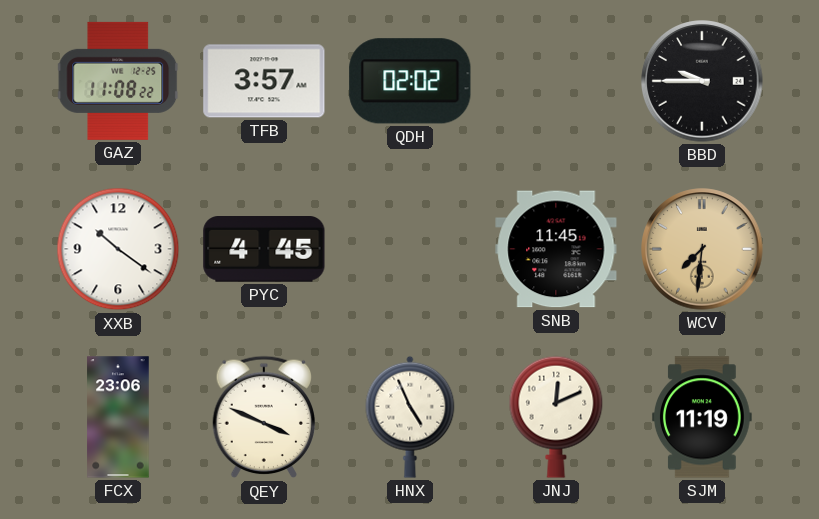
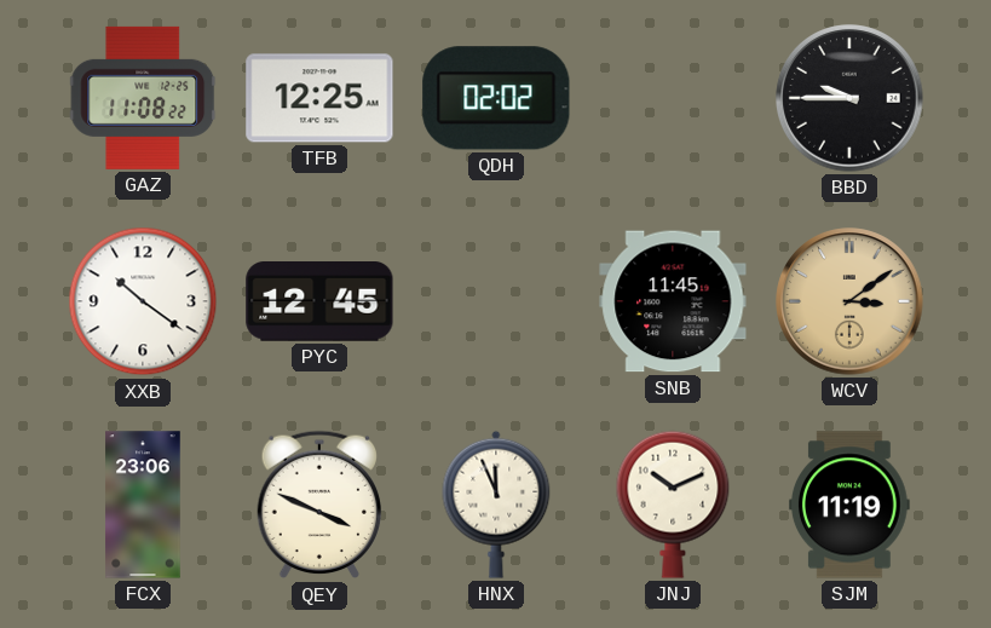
TFB: 3:57 -> 12:25
PYC: 4:45 -> 12:45
WCV: 7:31 -> 3:09
HNX: 4:56 -> 11:56
JNJ: 12:11 -> 10:11
